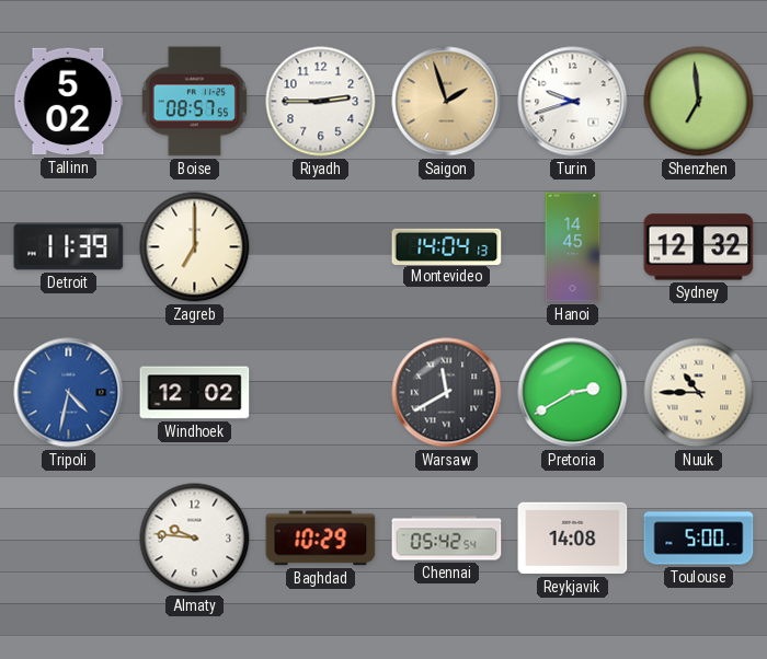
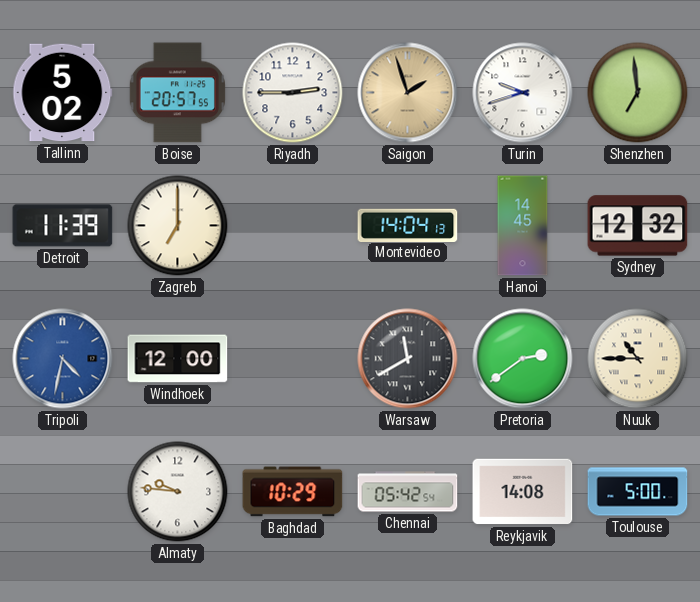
Boise: 08:57 -> 20:57
Windhoek: 12:02 -> 12:00
Pretoria: 2:40 -> 2:39
